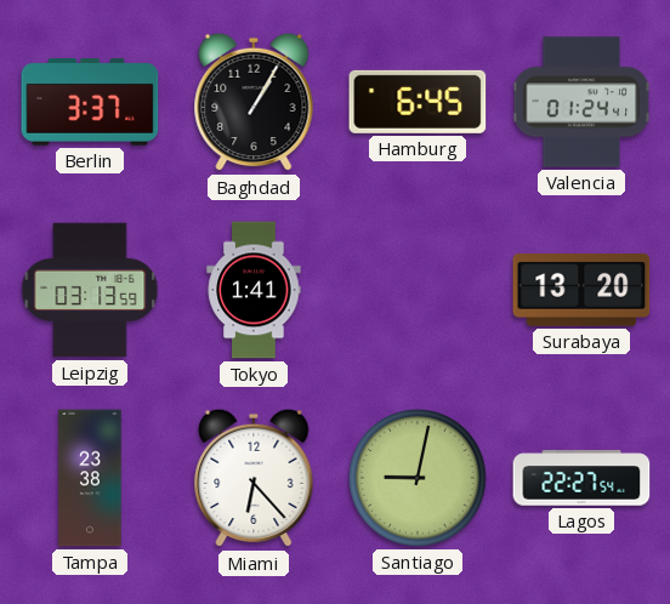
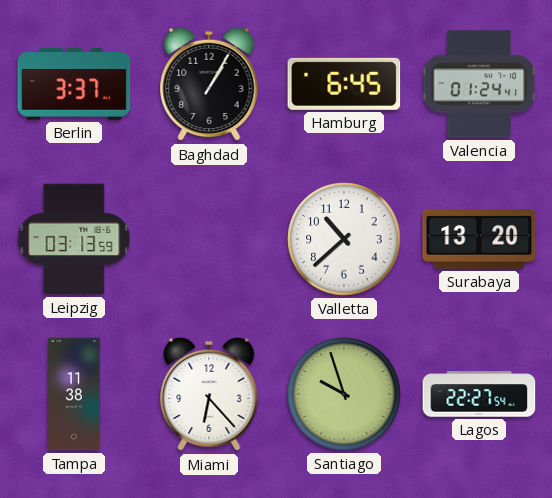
Tokyo: 1:41 -> none
Valletta: none -> 10:38
Tampa: 23:38 -> 11:38
Santiago: 9:02 -> 9:57
